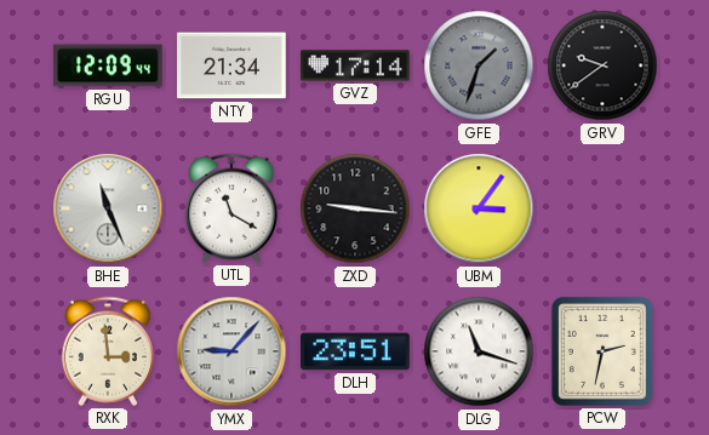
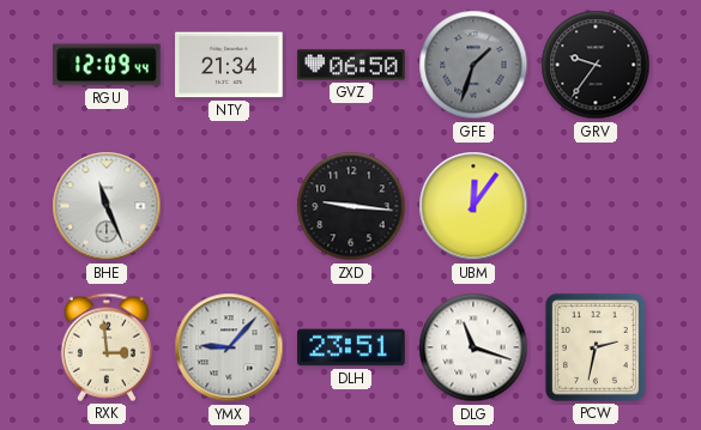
GVZ: 17:14 -> 06:50
GRV: 9:39 -> 9:36
UTL: 11:20 -> none
UBM: 3:06 -> 12:06
